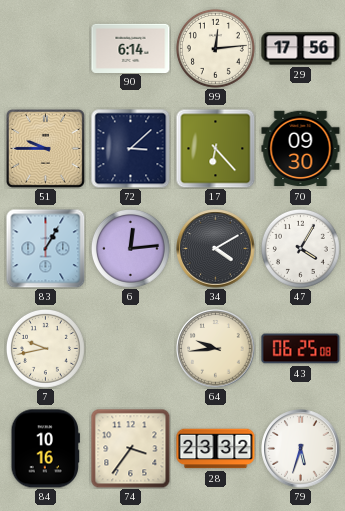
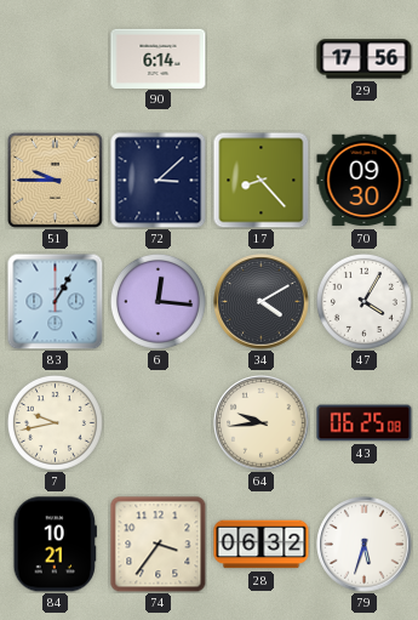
99: 12:14 -> none
17: 6:23 -> 8:23
6: 12:14 -> 12:16
84: 10:16 -> 10:21
28: 23:32 -> 06:32
